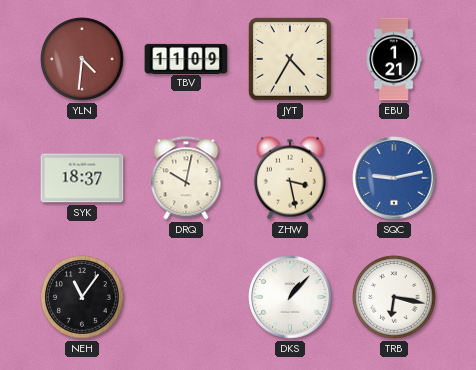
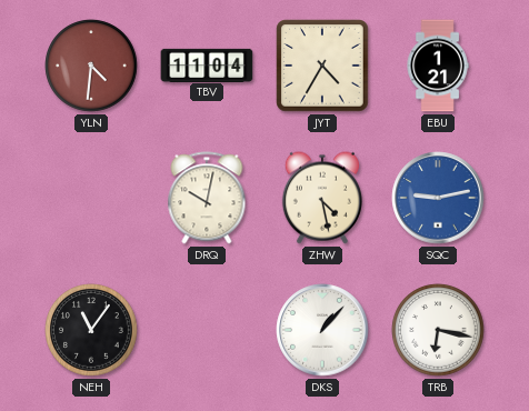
TBV: 11:09 -> 11:04
SYK: 18:37 -> none
ZHW: 3:28 -> 4:28
